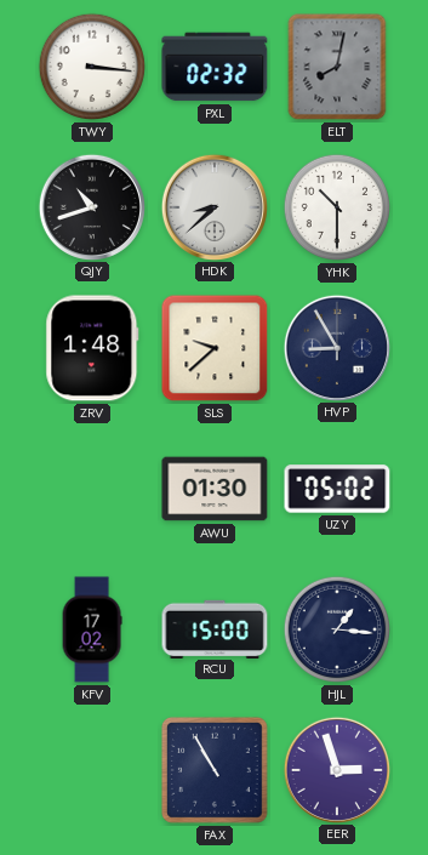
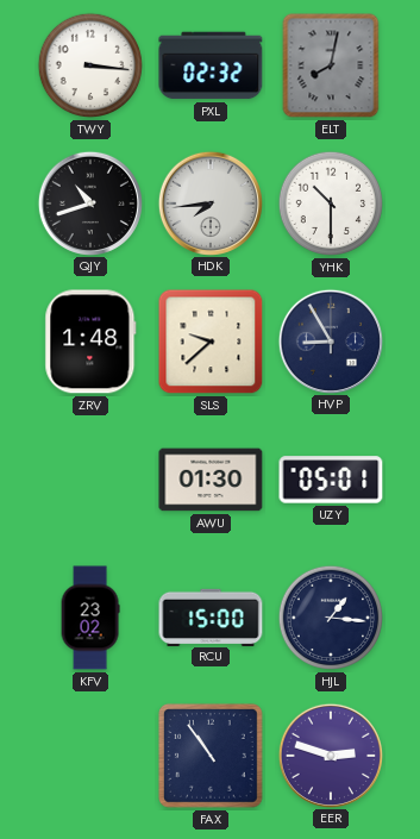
HDK: 8:38 -> 7:44
UZY: 05:02 -> 05:01
KFV: 17:02 -> 23:02
FAX: 10:55 -> 10:54
EER: 2:57 -> 2:48
